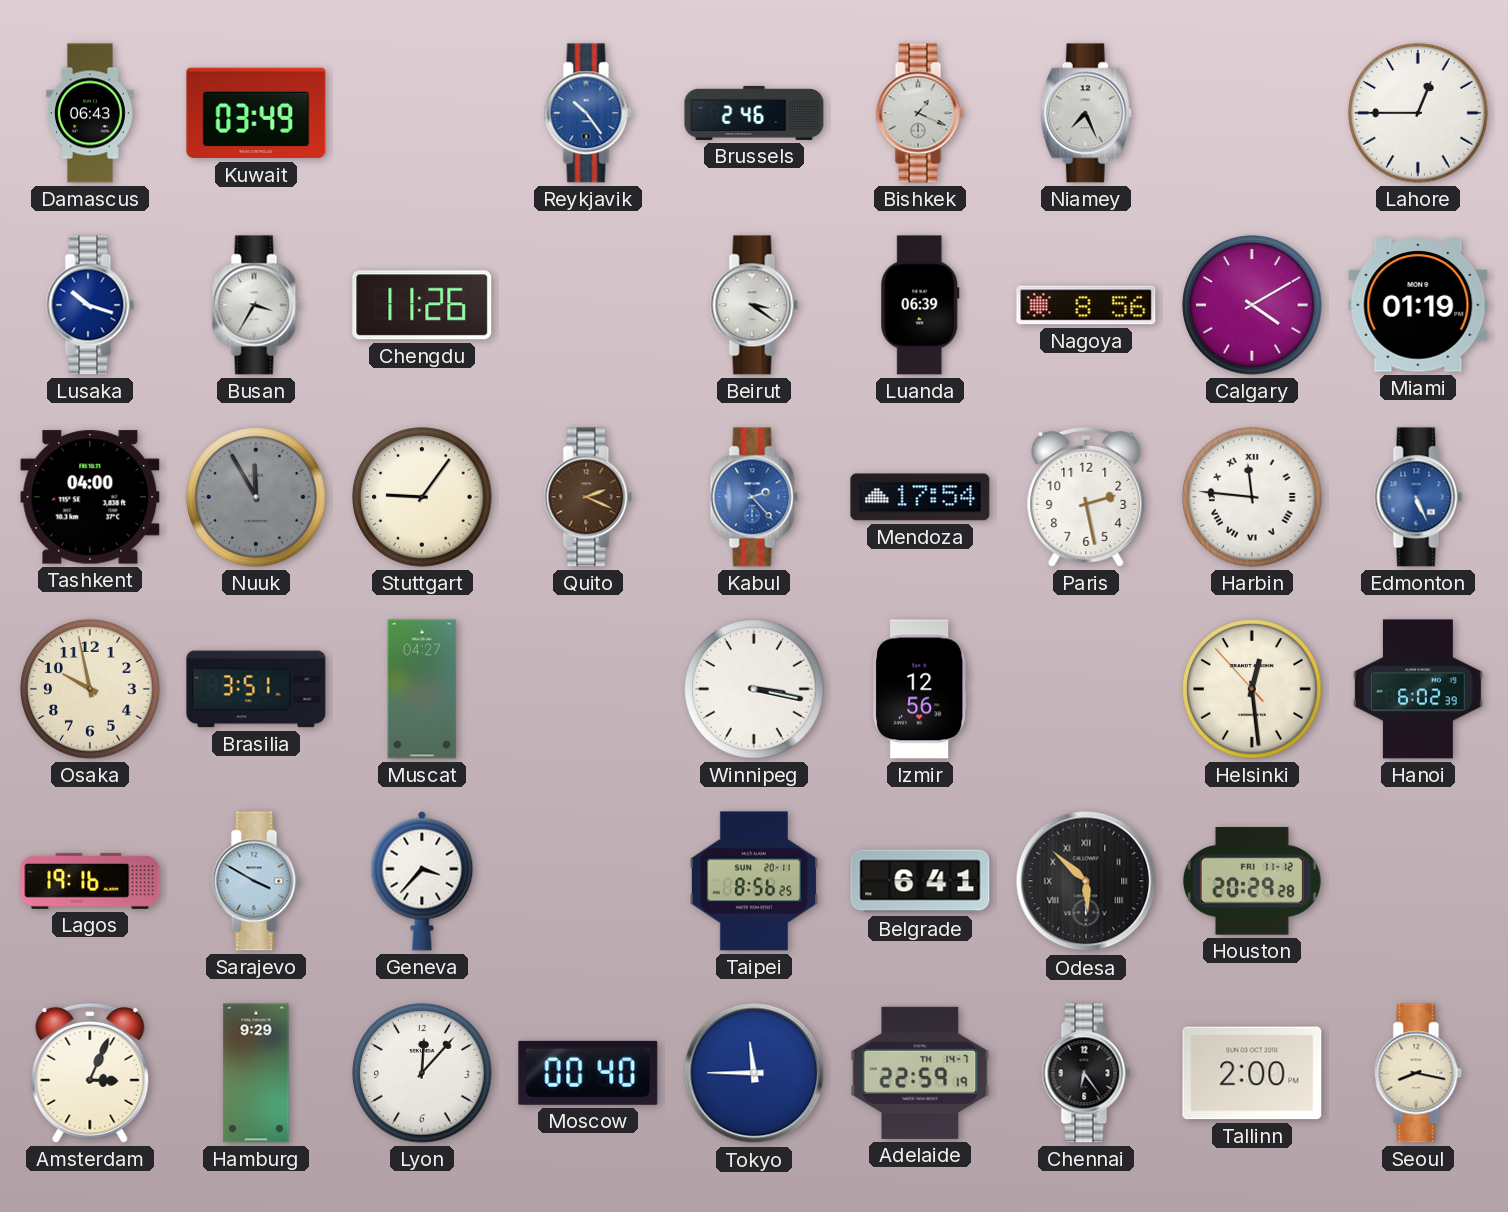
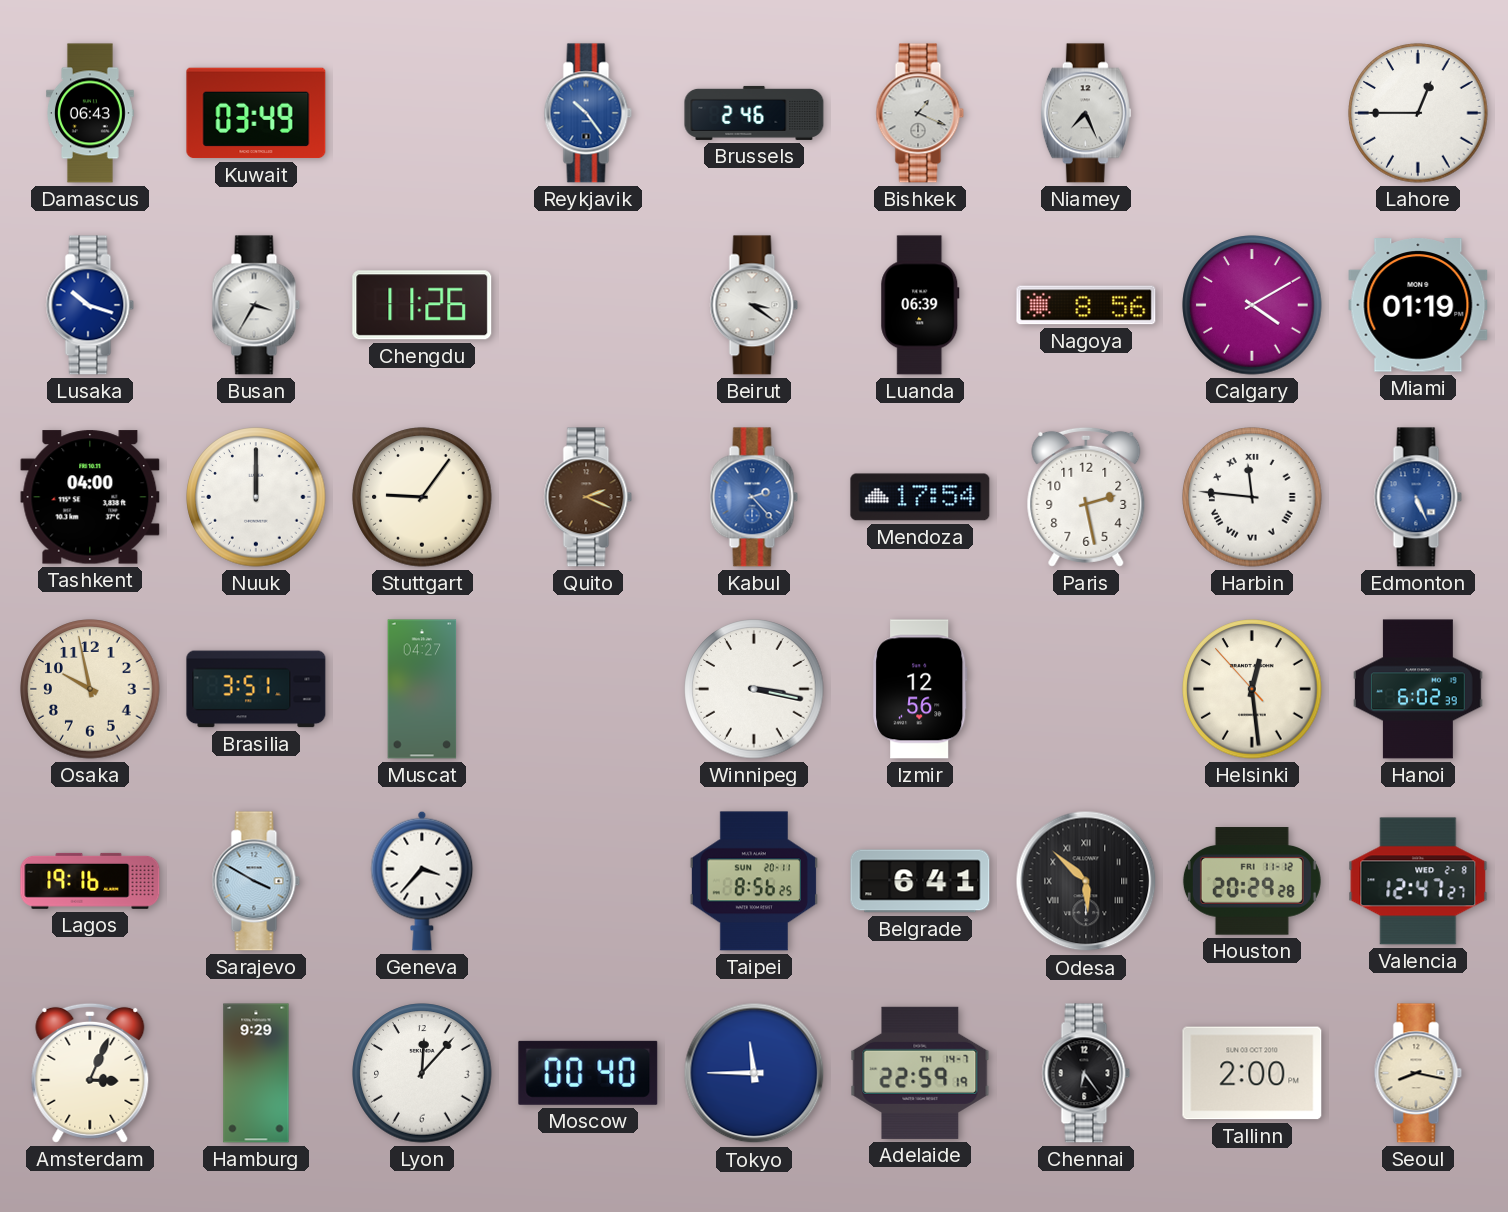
Nuuk: 11:55 -> 12:00
Nuuk dial: grey -> white
Valencia: none -> 12:47
